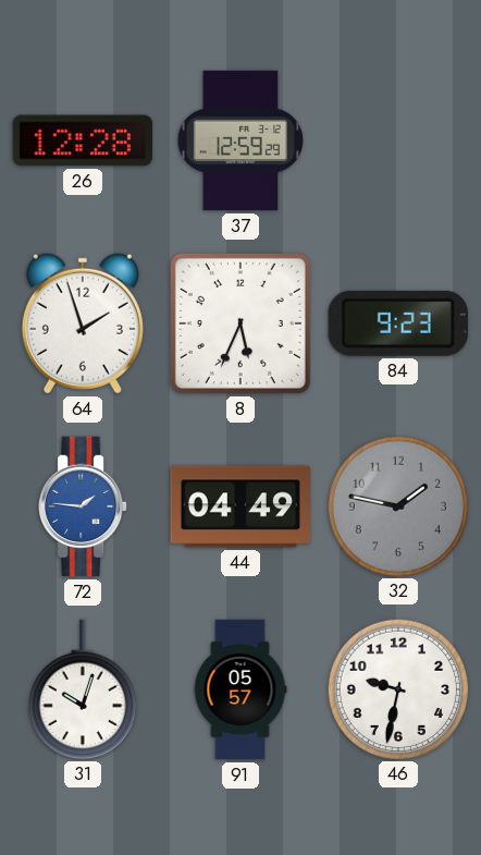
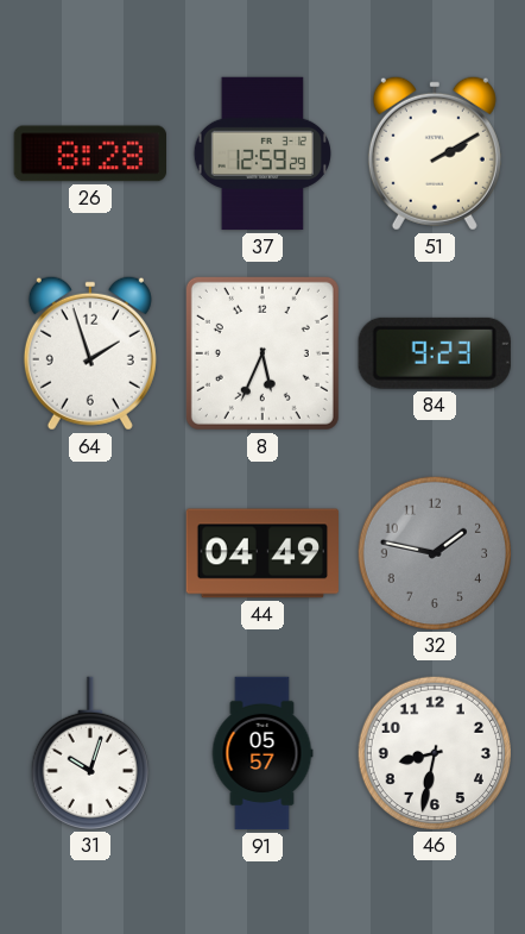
26: 12:28 -> 8:28
51: none -> 2:10
72: 1:46 -> none
46: 9:32 -> 8:32
